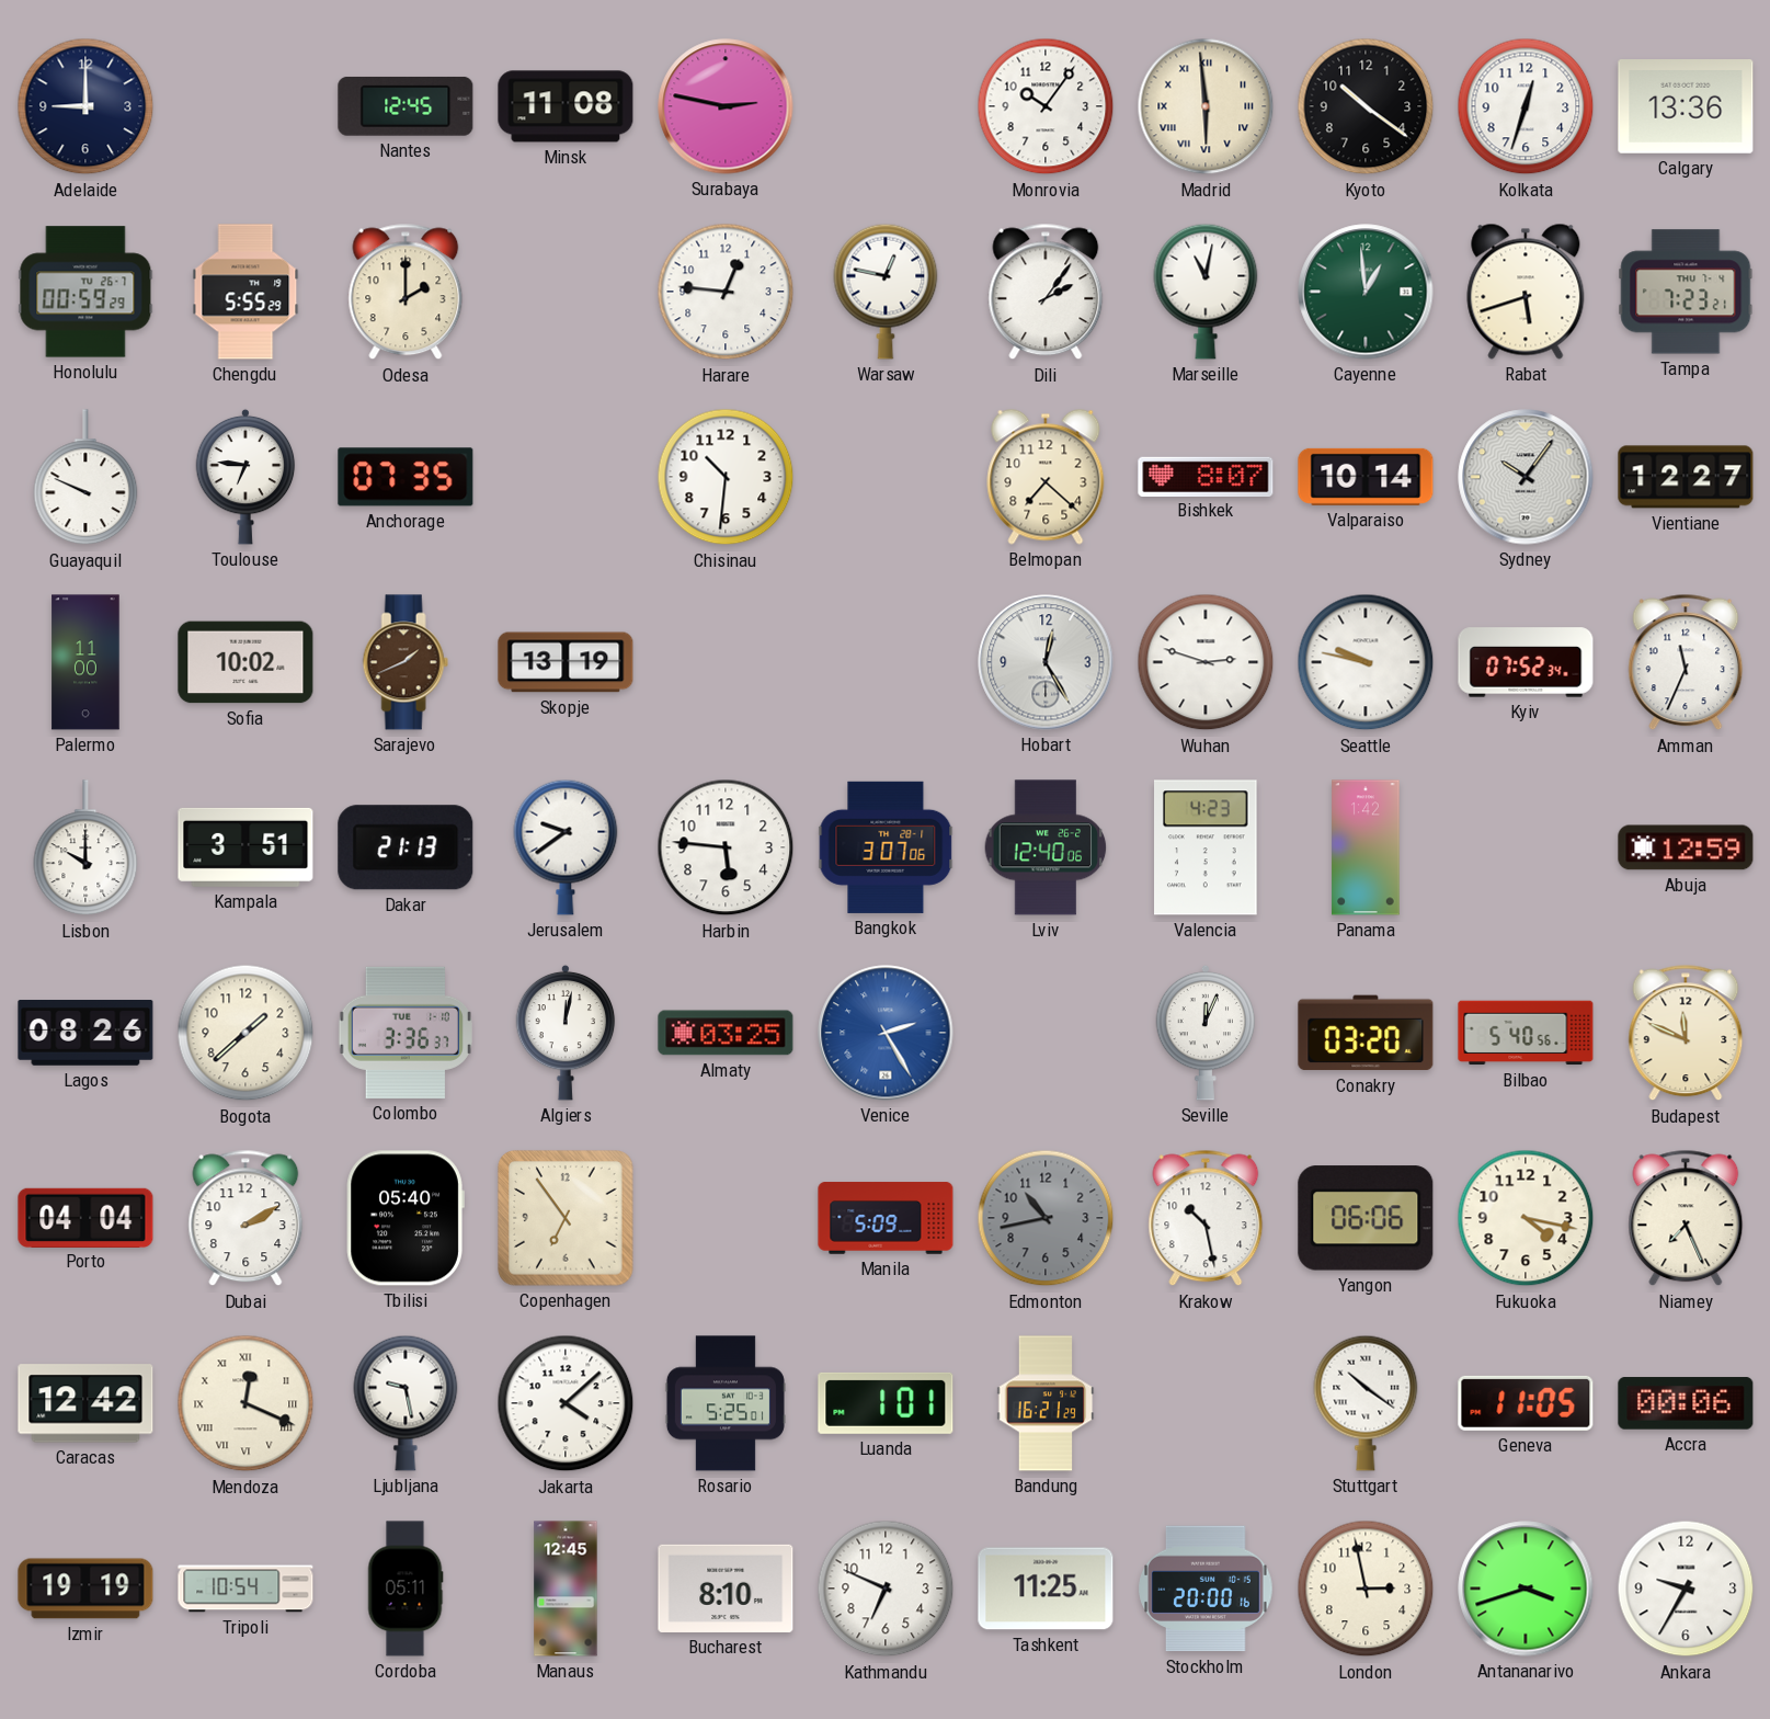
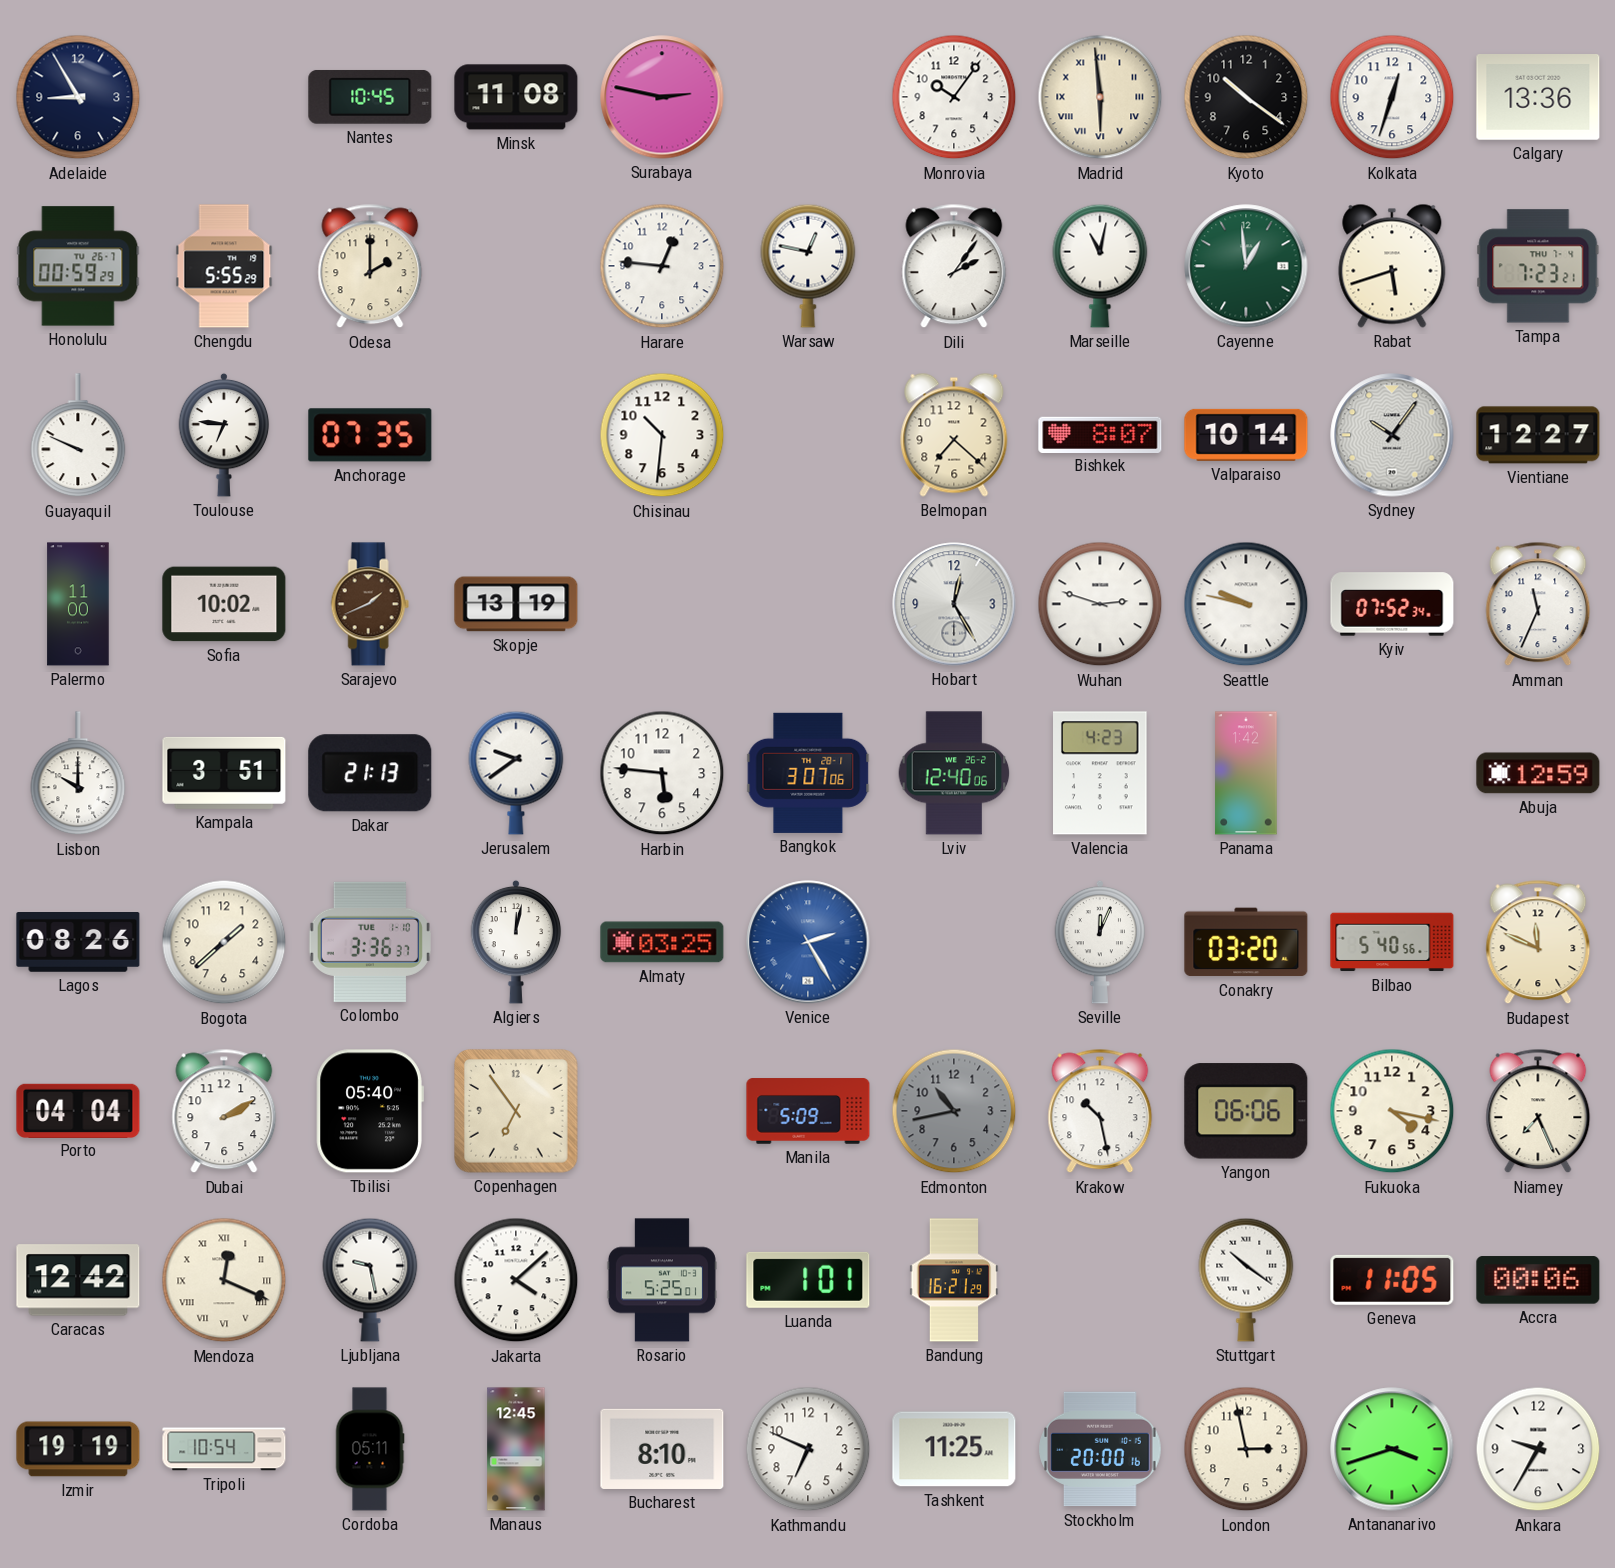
Adelaide: 9:00 -> 8:55
Nantes: 12:45 -> 10:45
